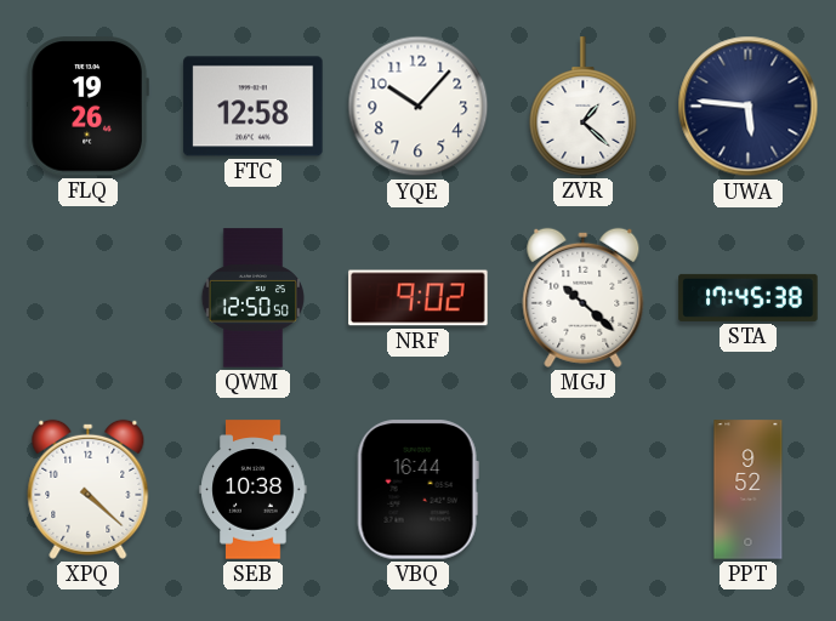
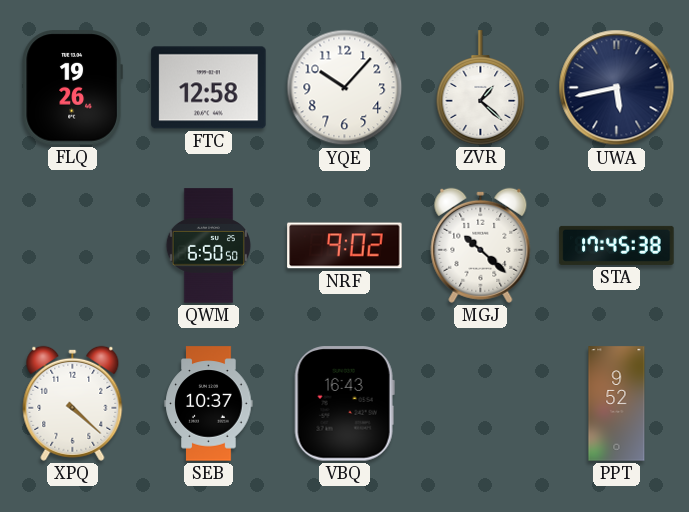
UWA: 5:46 -> 5:43
QWM: 12:50 -> 6:50
SEB: 10:38 -> 10:37
VBQ: 16:44 -> 16:43
